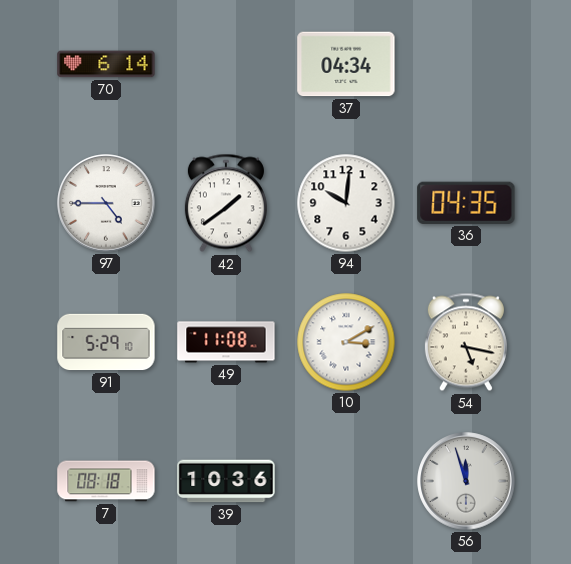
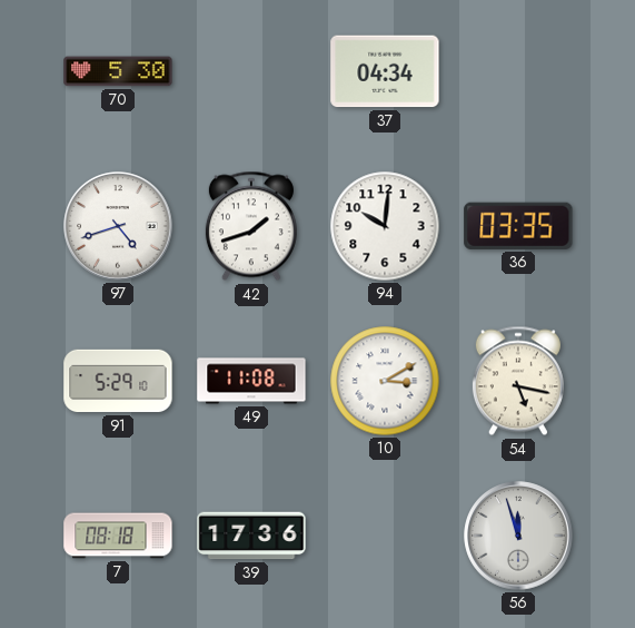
70: 6:14 -> 5:30
97: 4:45 -> 4:42
42: 1:39 -> 1:42
36: 04:35 -> 03:35
39: 10:36 -> 17:36
